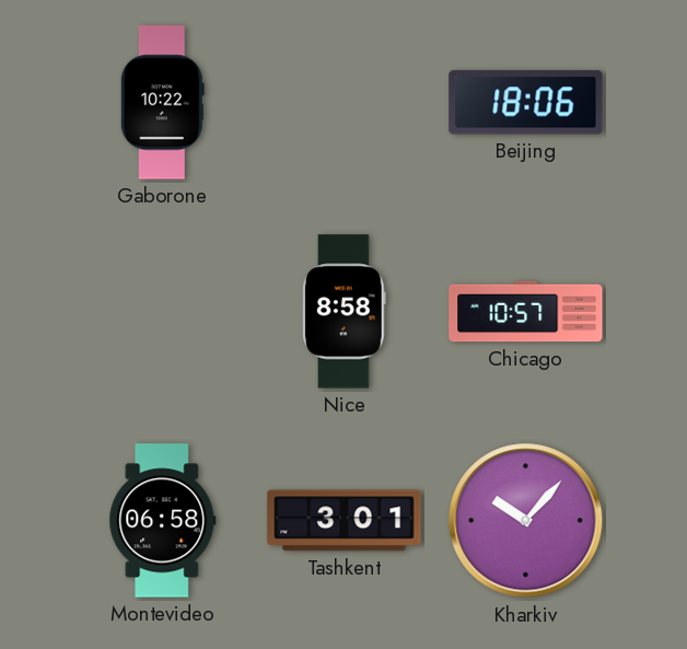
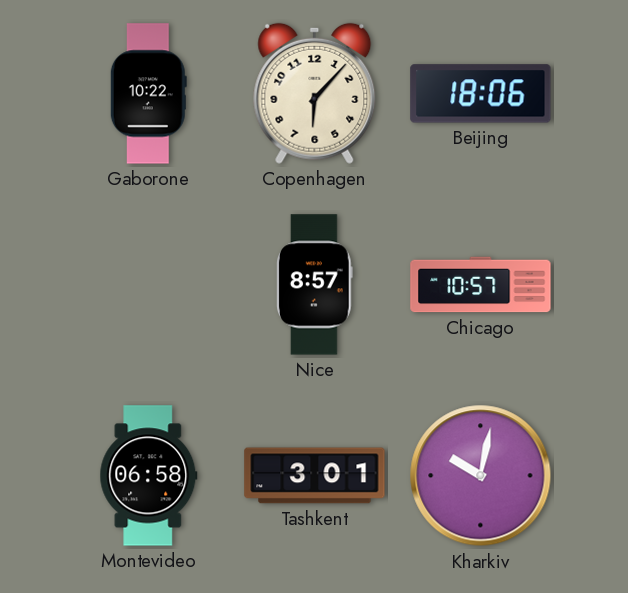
Copenhagen: none -> 6:07
Nice: 8:58 -> 8:57
Kharkiv: 10:07 -> 10:02
